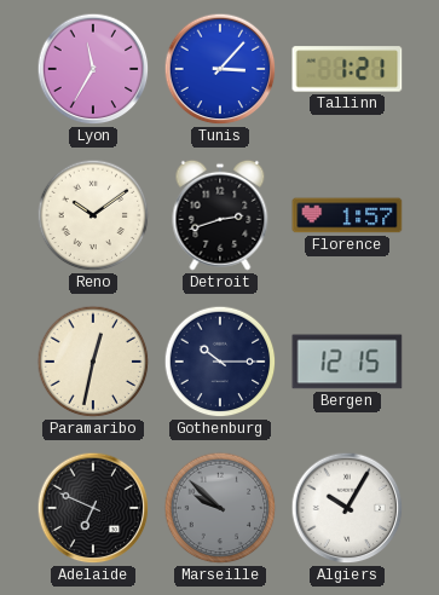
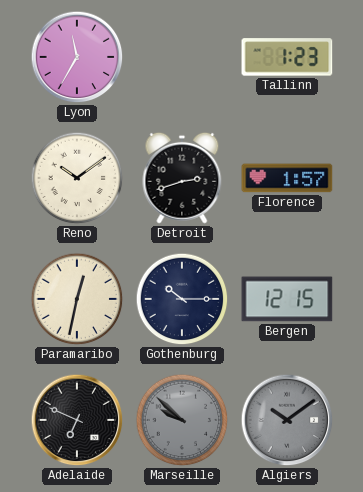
Tunis: 3:07 -> none
Tallinn: 1:21 -> 1:23
Algiers: 10:05 -> 10:09
Algiers dial: white -> grey
